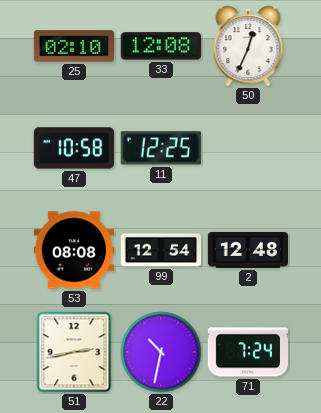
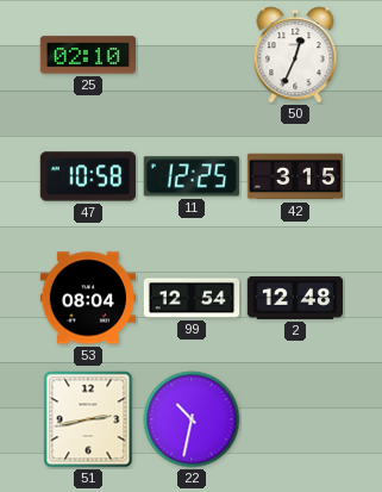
33: 12:08 -> none
42: none -> 3:15
53: 08:08 -> 08:04
71: 7:24 -> none
